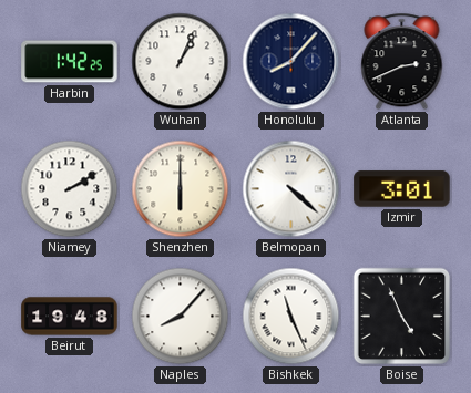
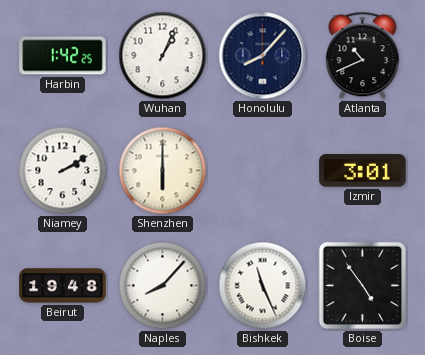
Atlanta: 2:41 -> 10:41
Belmopan: 4:22 -> none
Boise: 4:56 -> 4:54
